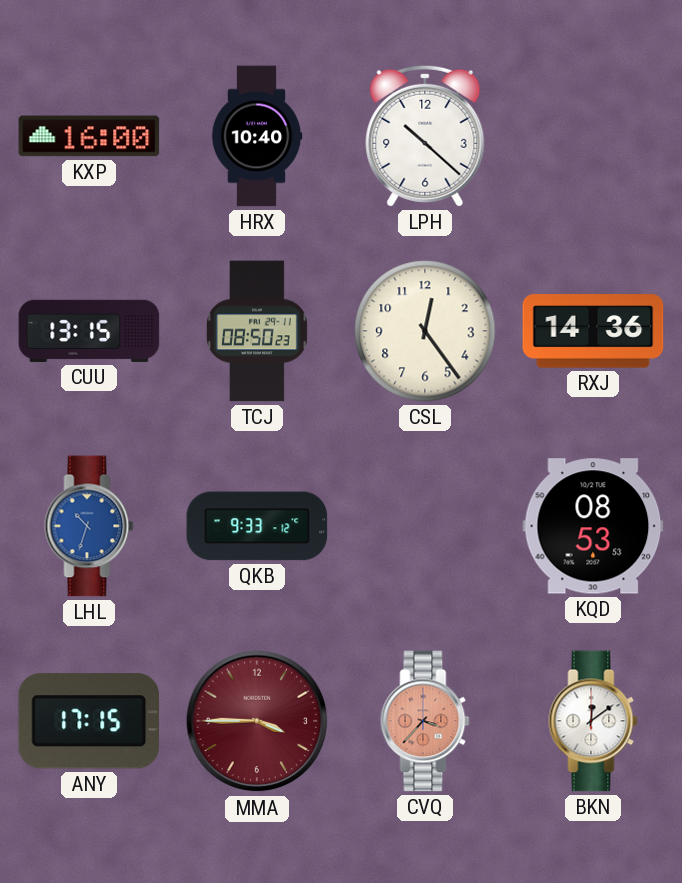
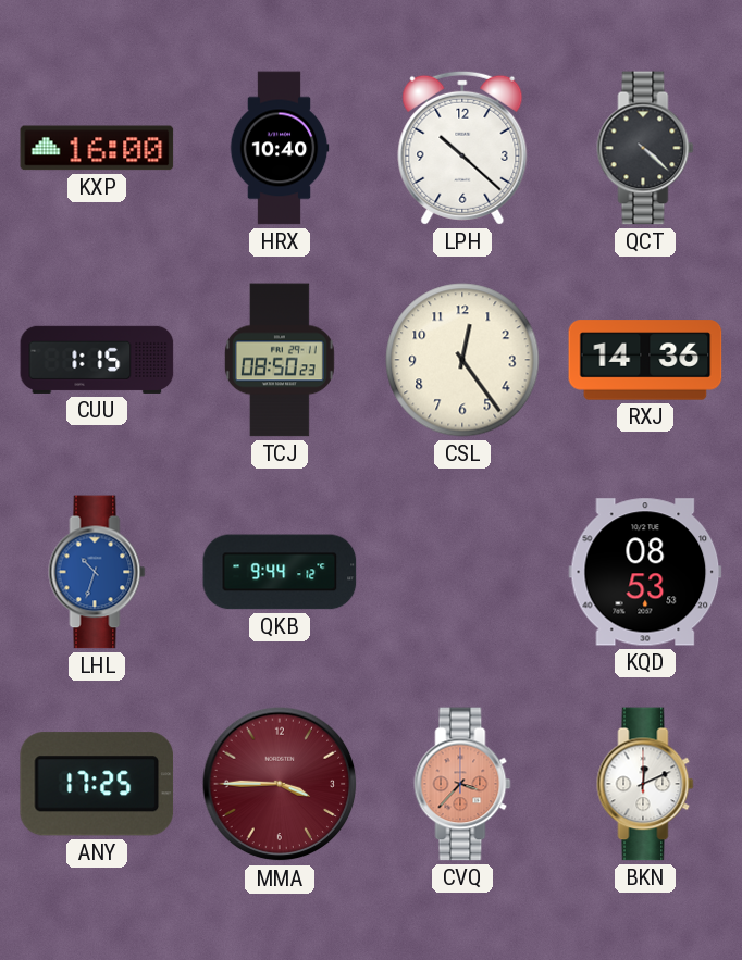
QCT: none -> 4:22
CUU: 13:15 -> 1:15
QKB: 9:33 -> 9:44
ANY: 17:15 -> 17:25
BKN: 12:09 -> 12:11
